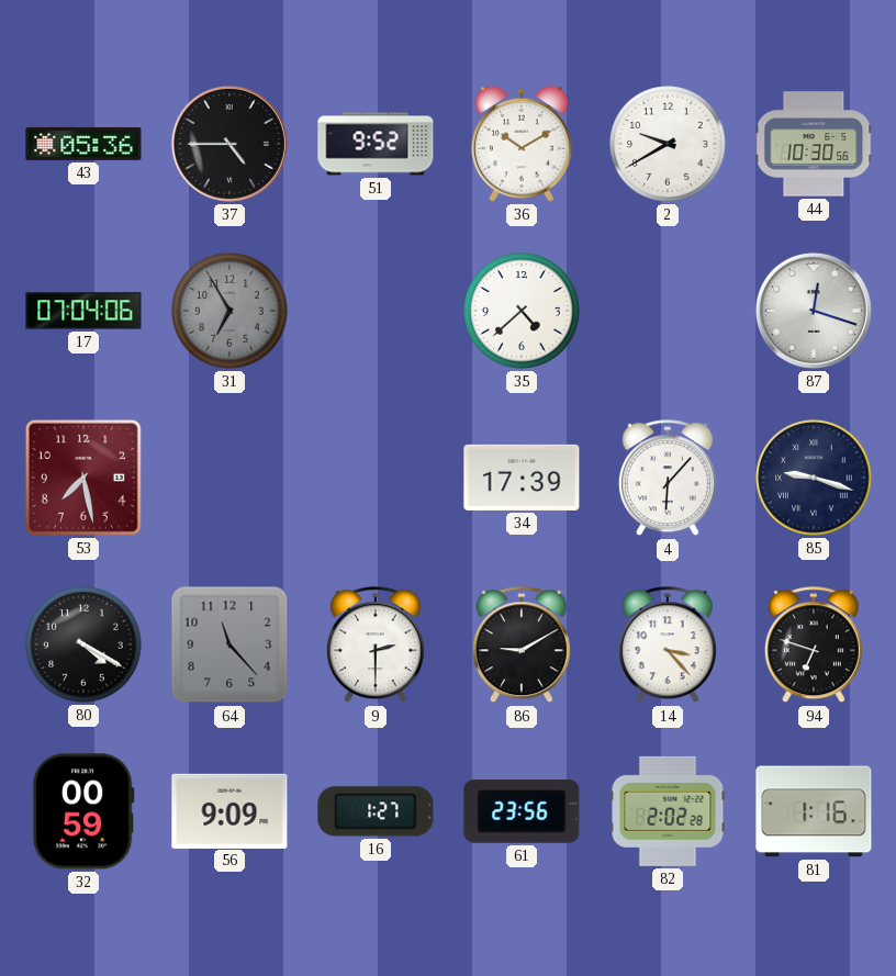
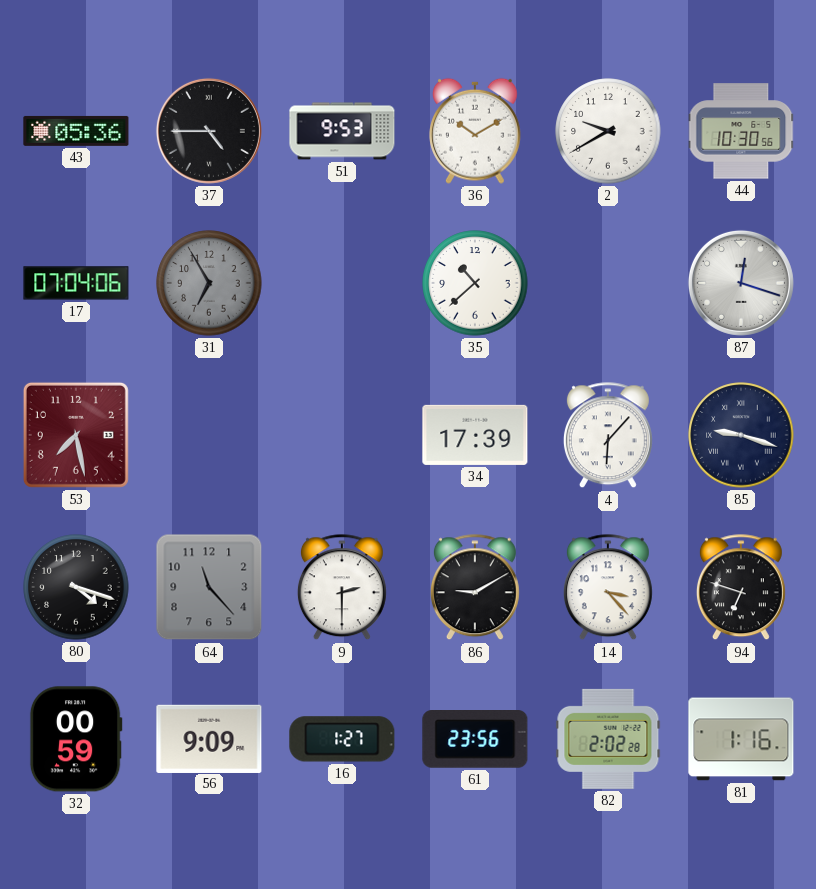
51: 9:52 -> 9:53
35: 4:38 -> 10:38
80: 4:20 -> 4:18
